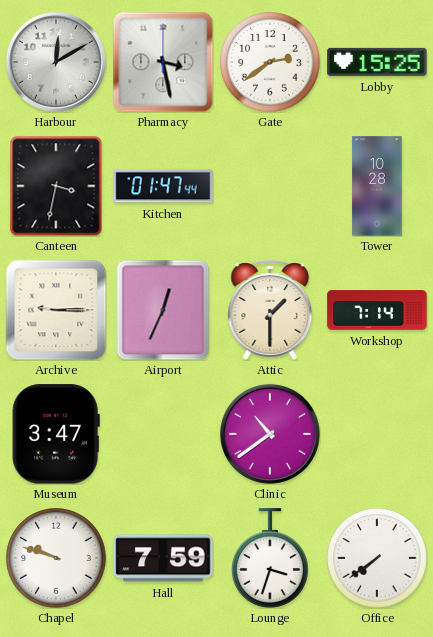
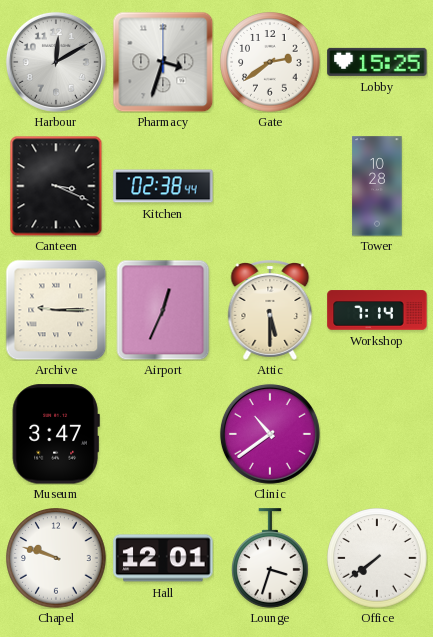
Pharmacy: 3:28 -> 3:33
Canteen: 3:32 -> 3:19
Kitchen: 01:47 -> 02:38
Attic: 1:30 -> 5:30
Hall: 7:59 -> 12:01
